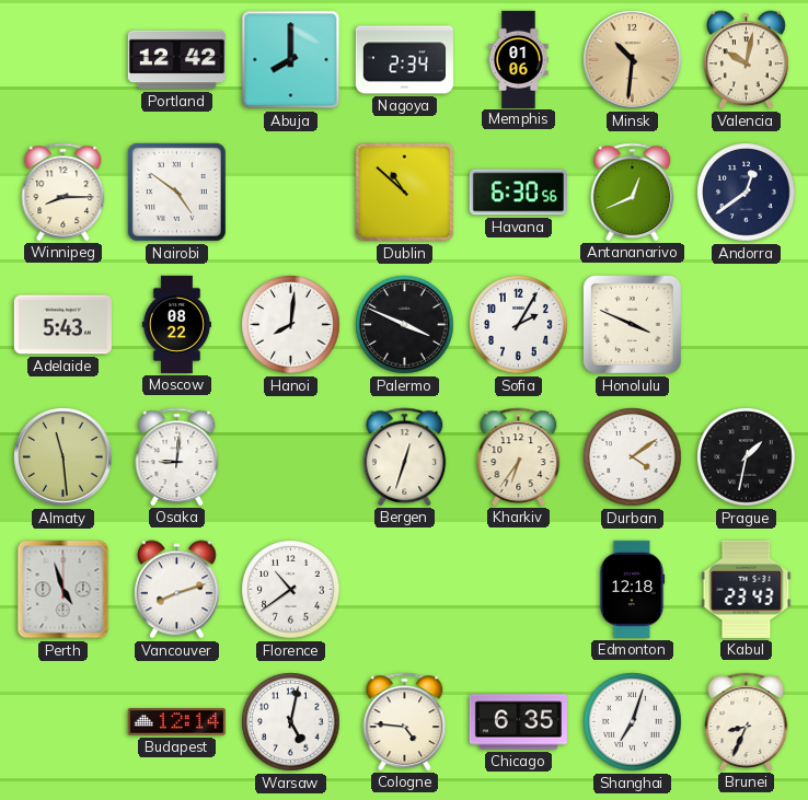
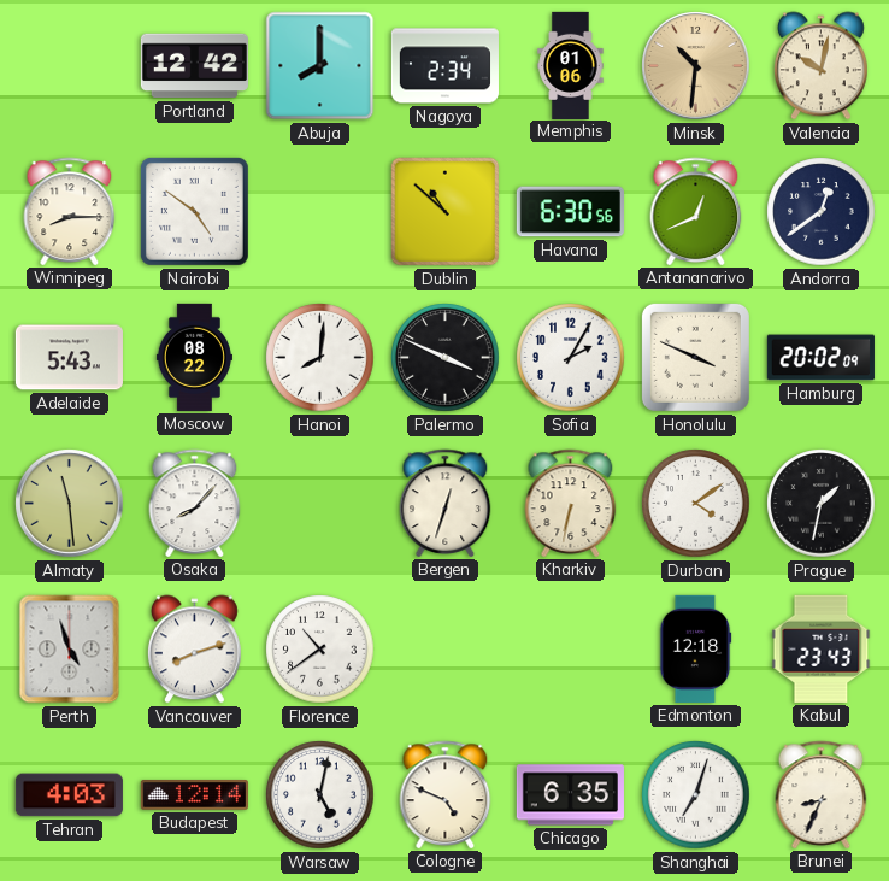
Hamburg: none -> 20:02
Osaka: 9:01 -> 8:07
Kharkiv: 6:36 -> 6:32
Tehran: none -> 4:03
Cologne: 4:46 -> 4:49
